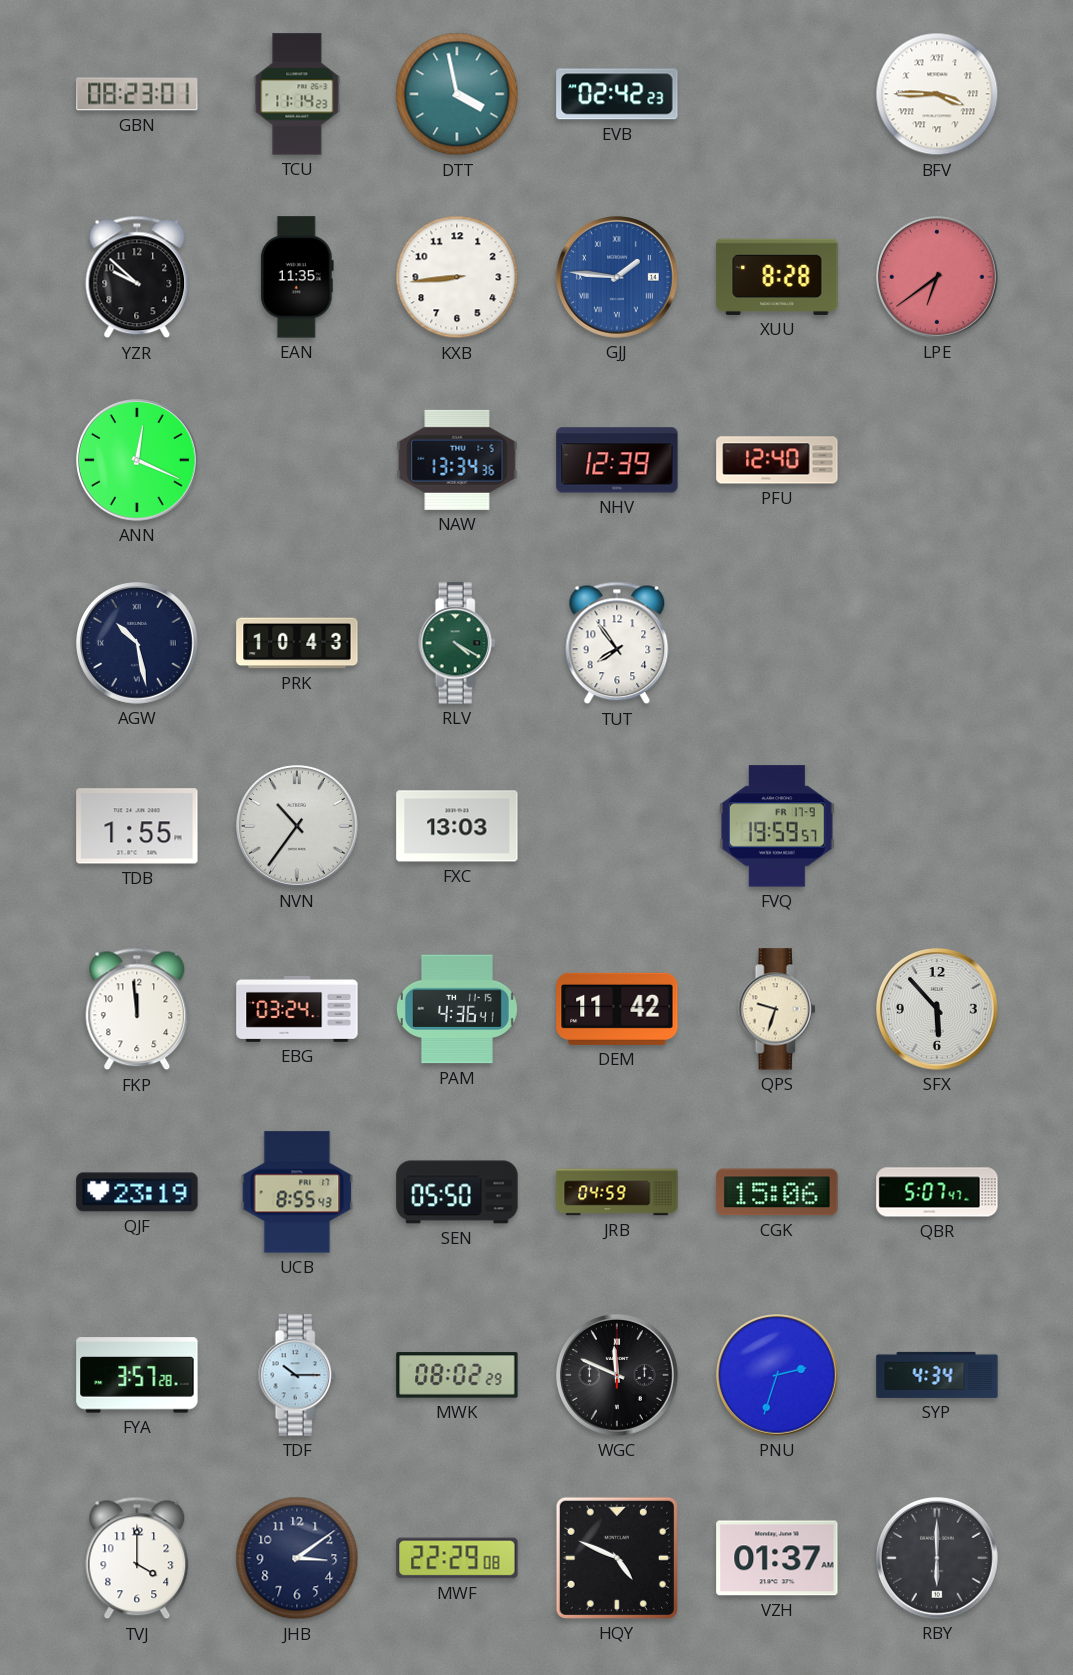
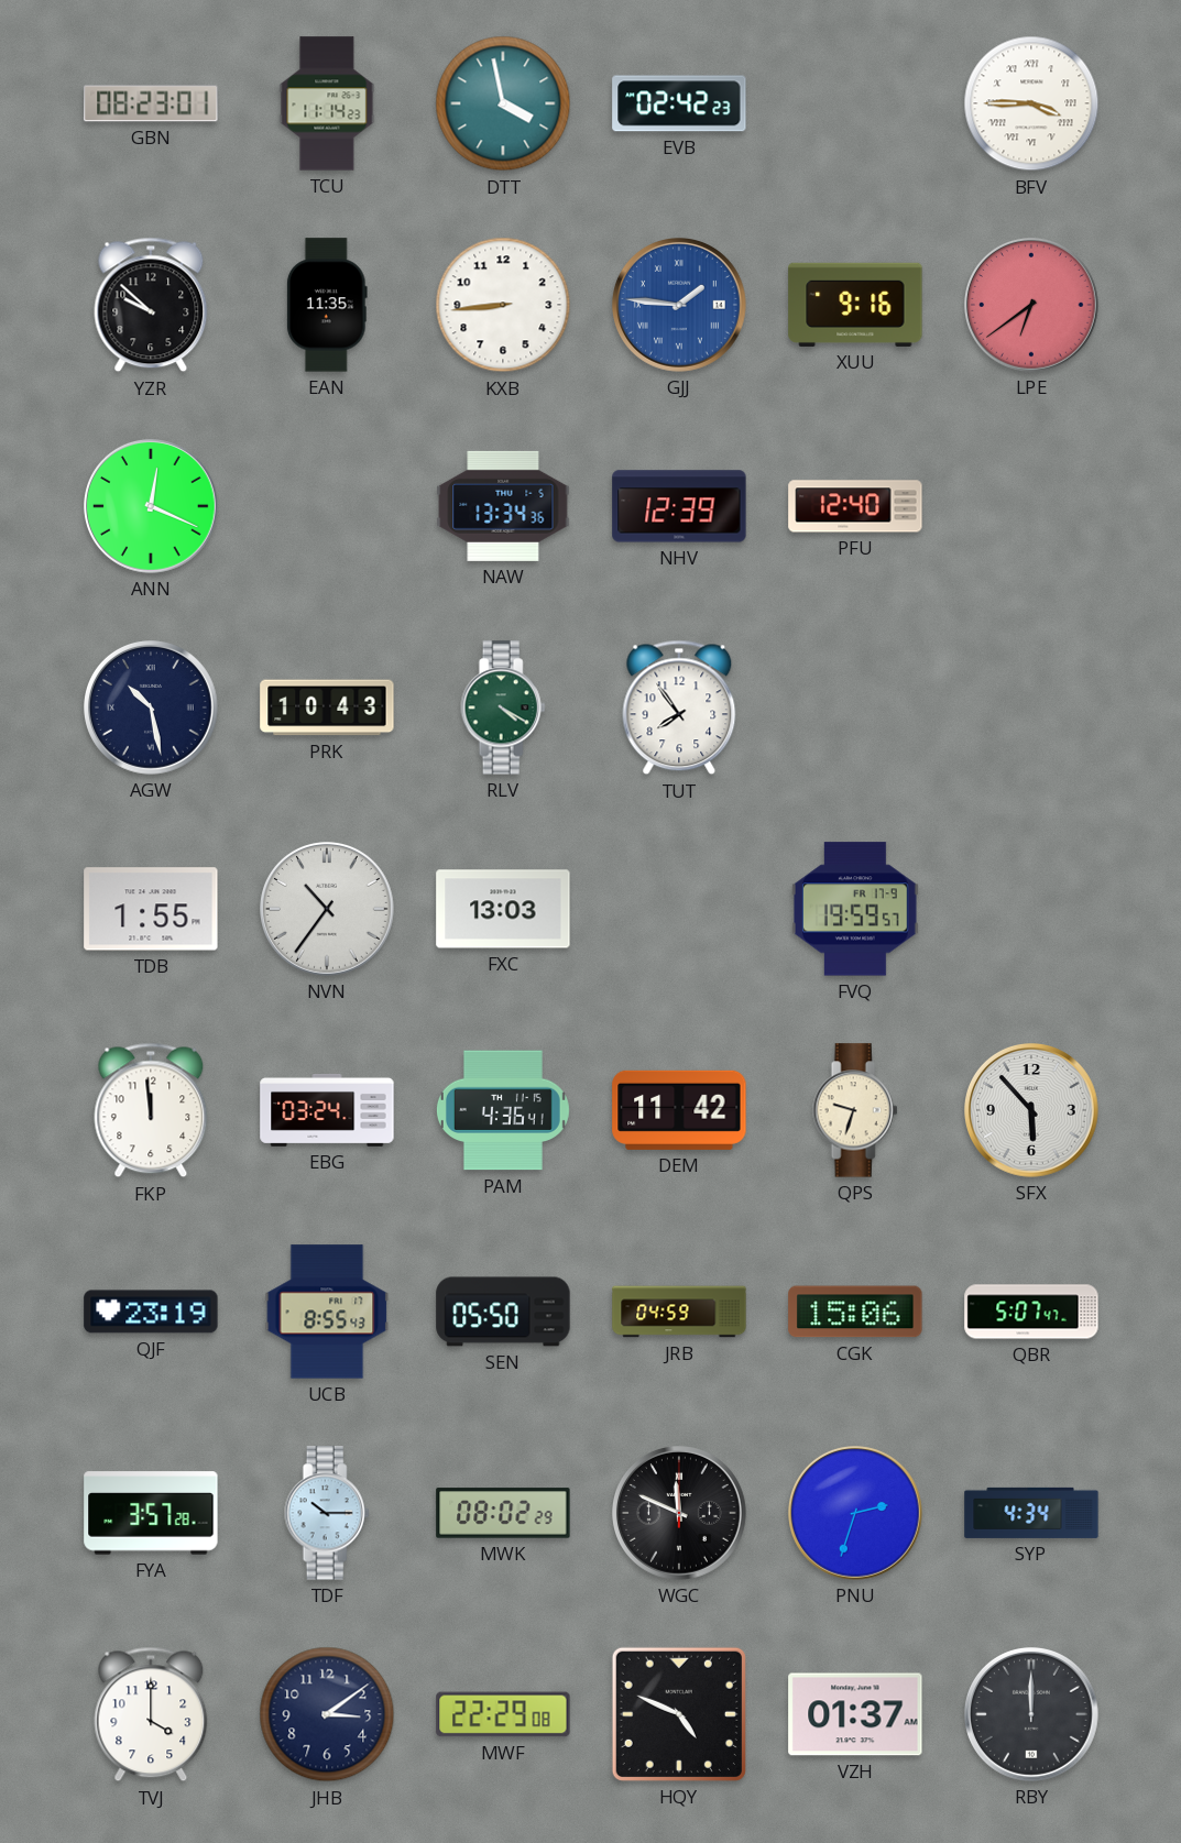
XUU: 8:28 -> 9:16
RBY: 6:00 -> 12:00
